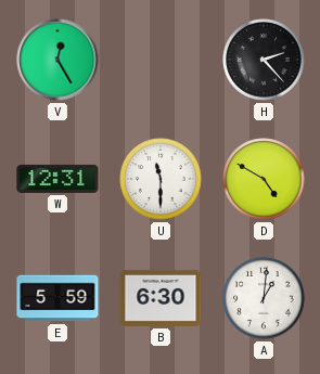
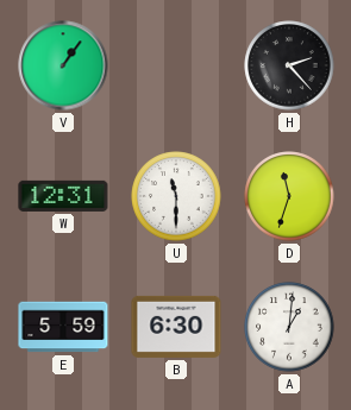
V: 12:25 -> 1:06
D: 4:50 -> 11:33
